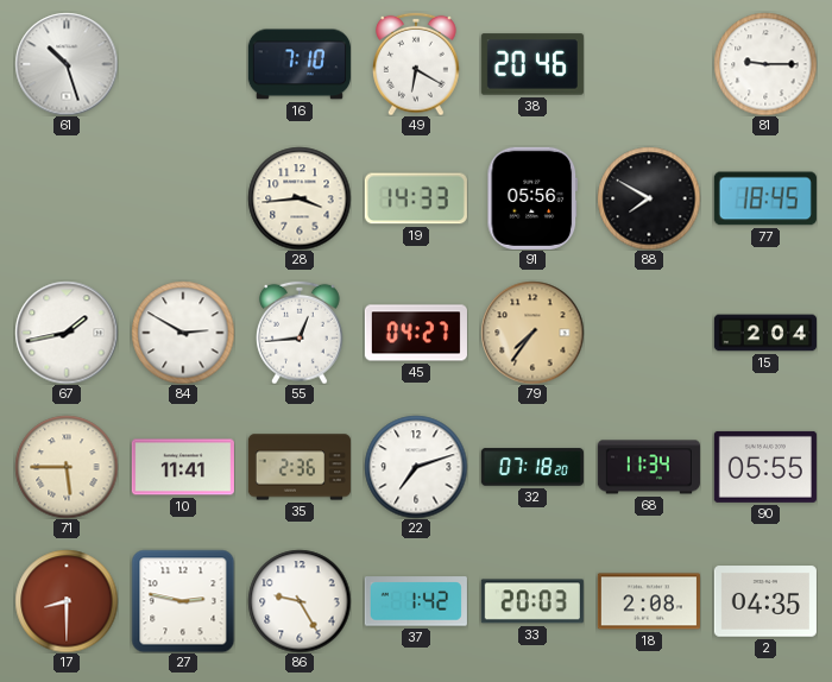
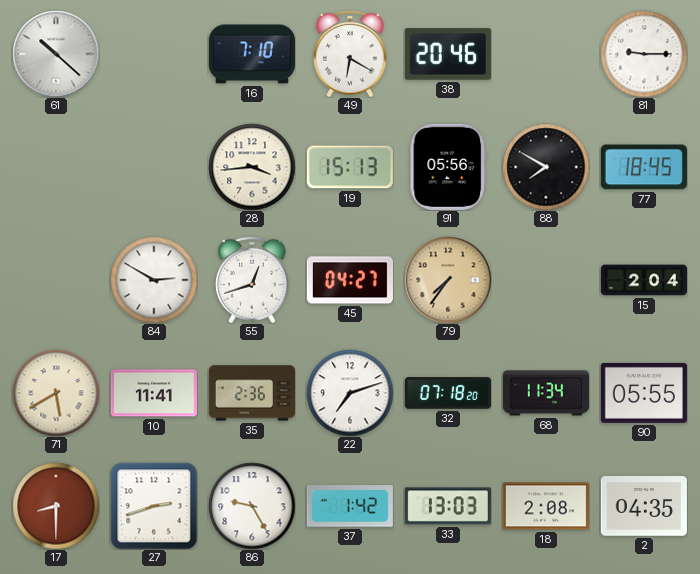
61: 10:27 -> 10:22
19: 14:33 -> 15:13
67: 1:43 -> none
55: 12:44 -> 12:42
71: 5:45 -> 5:40
27: 2:47 -> 2:42
33: 20:03 -> 13:03
